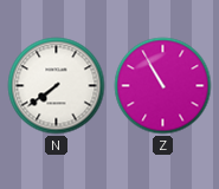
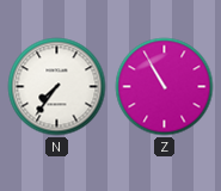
N: 7:39 -> 7:36
